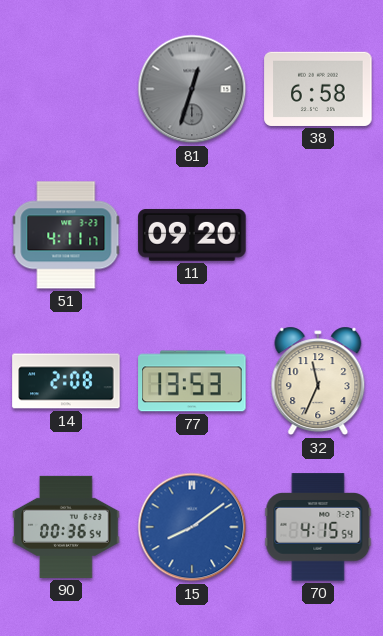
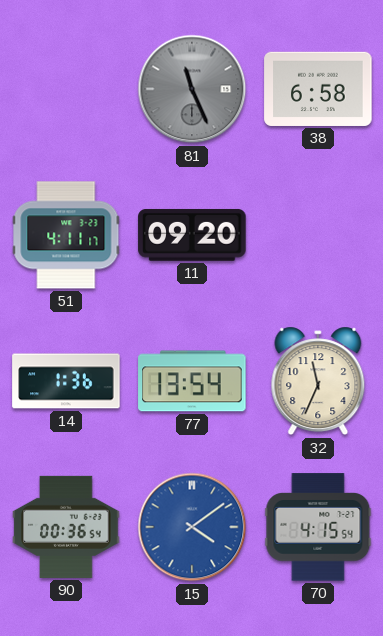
81: 12:33 -> 11:26
14: 2:08 -> 1:36
77: 13:53 -> 13:54
15: 8:09 -> 4:09
